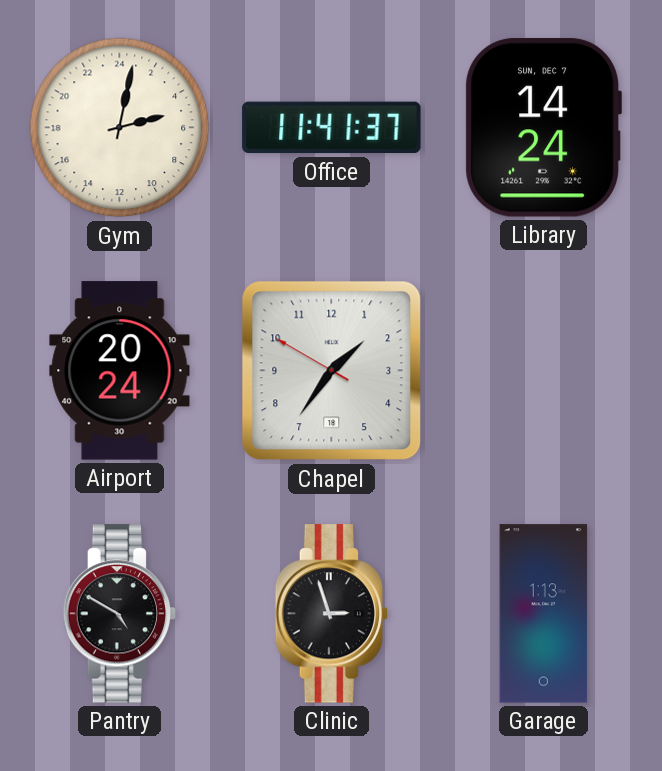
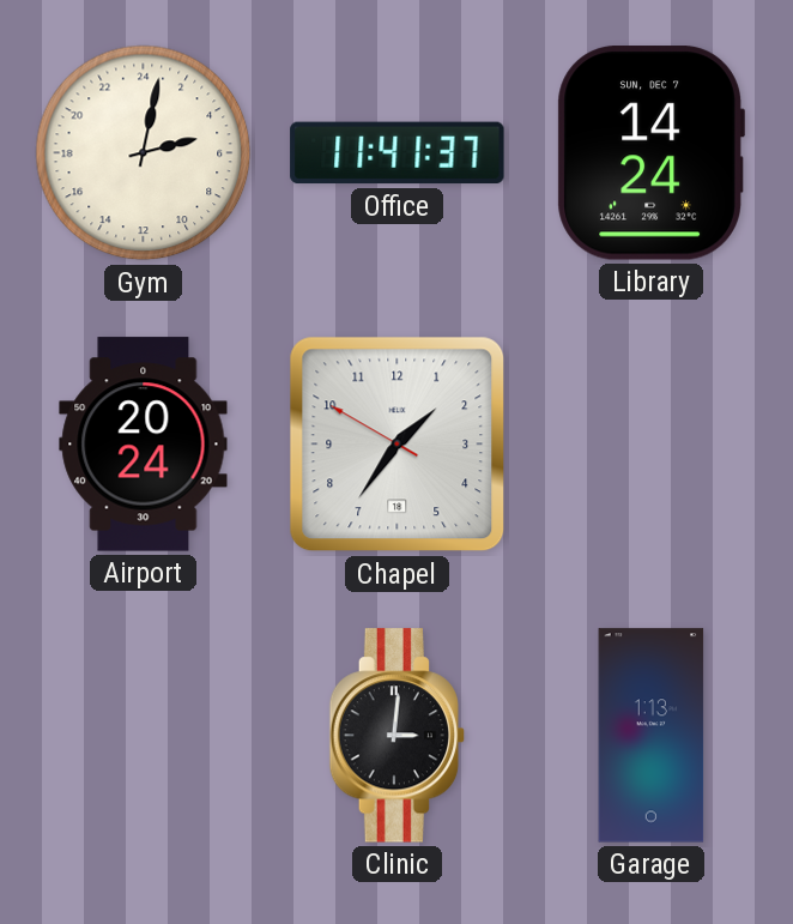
Pantry: 4:50 -> none
Clinic: 2:57 -> 3:01
